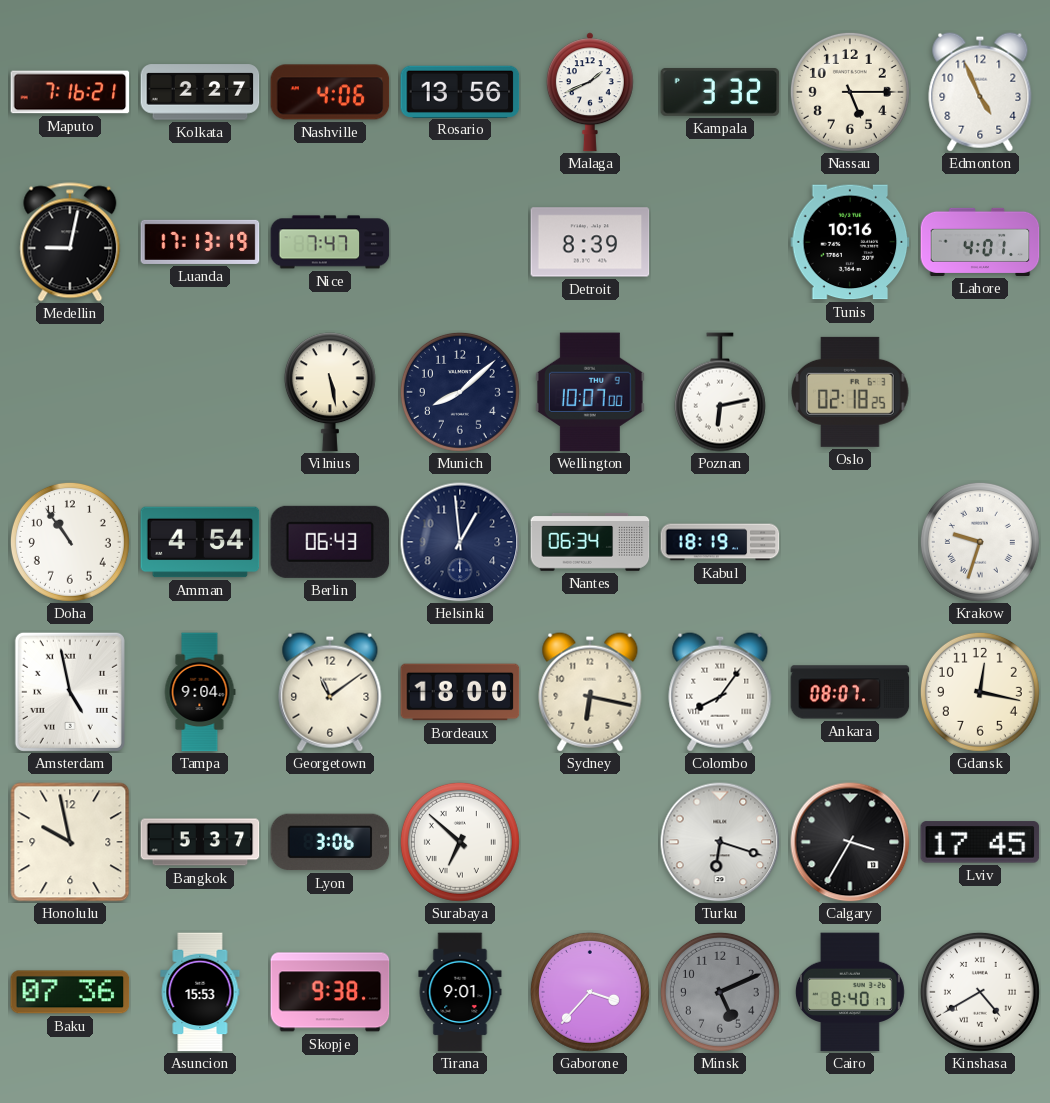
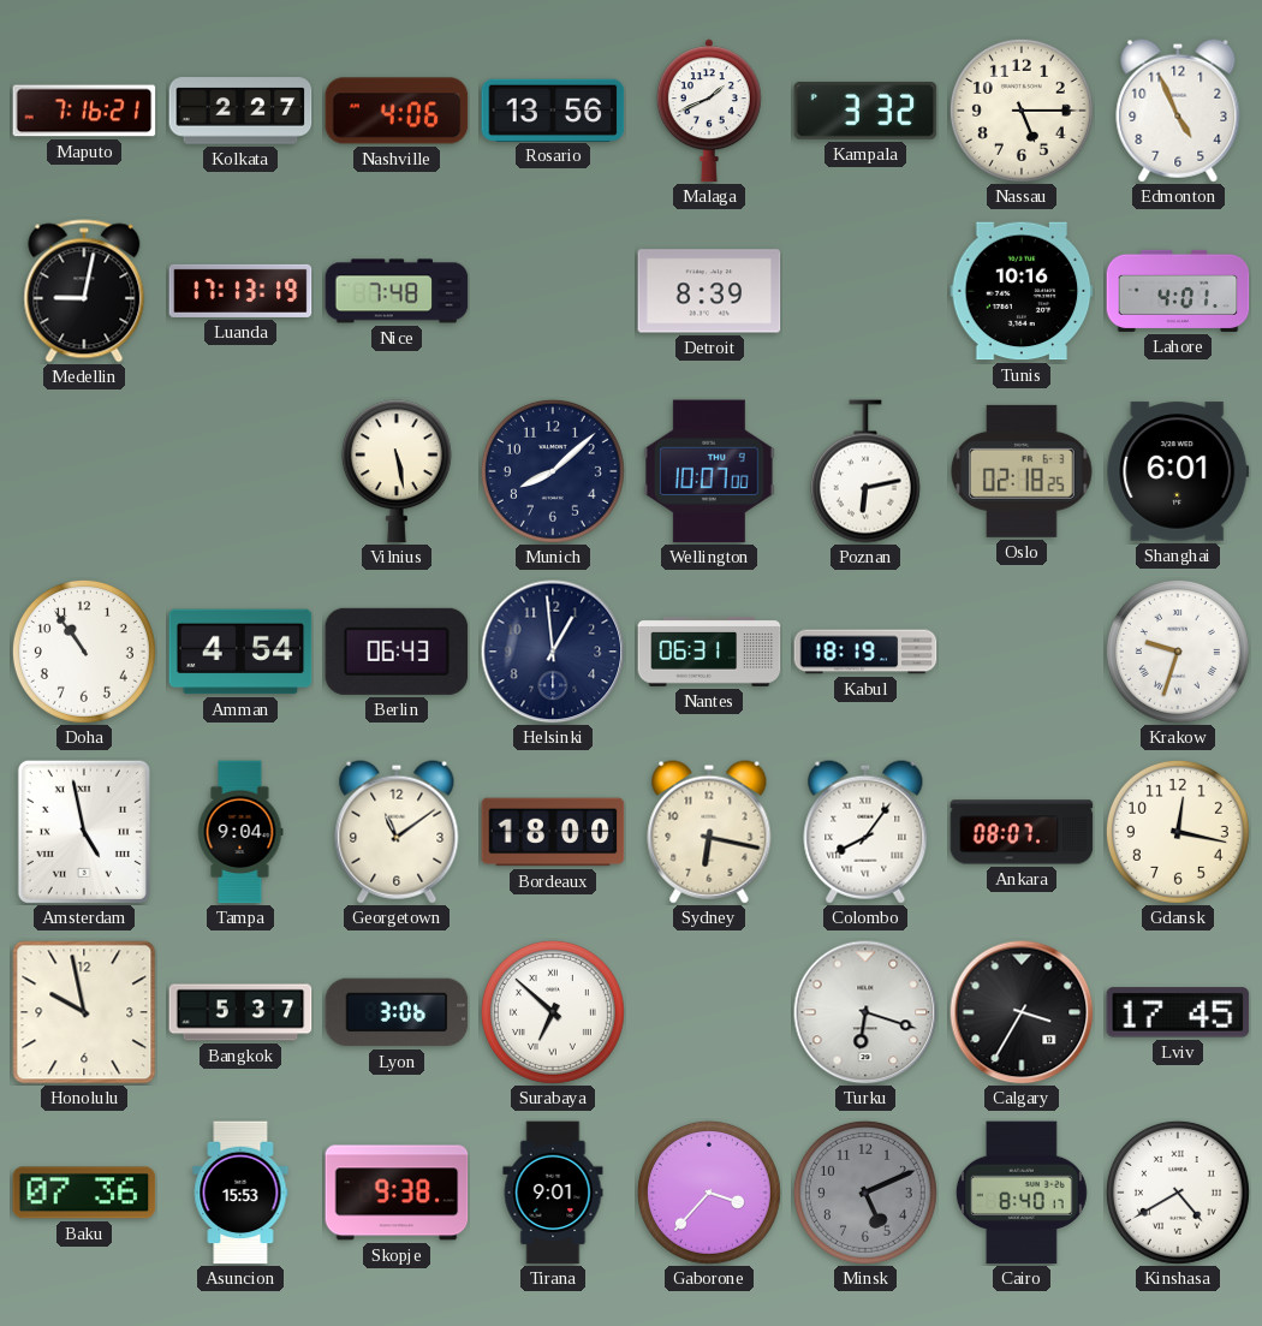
Nice: 7:47 -> 7:48
Shanghai: none -> 6:01
Nantes: 06:34 -> 06:31
